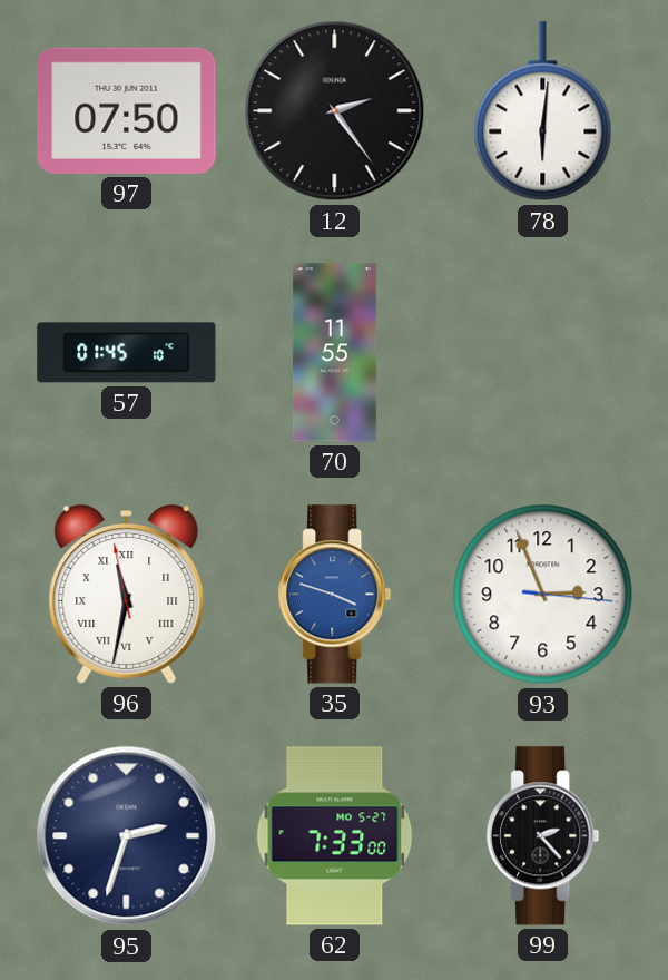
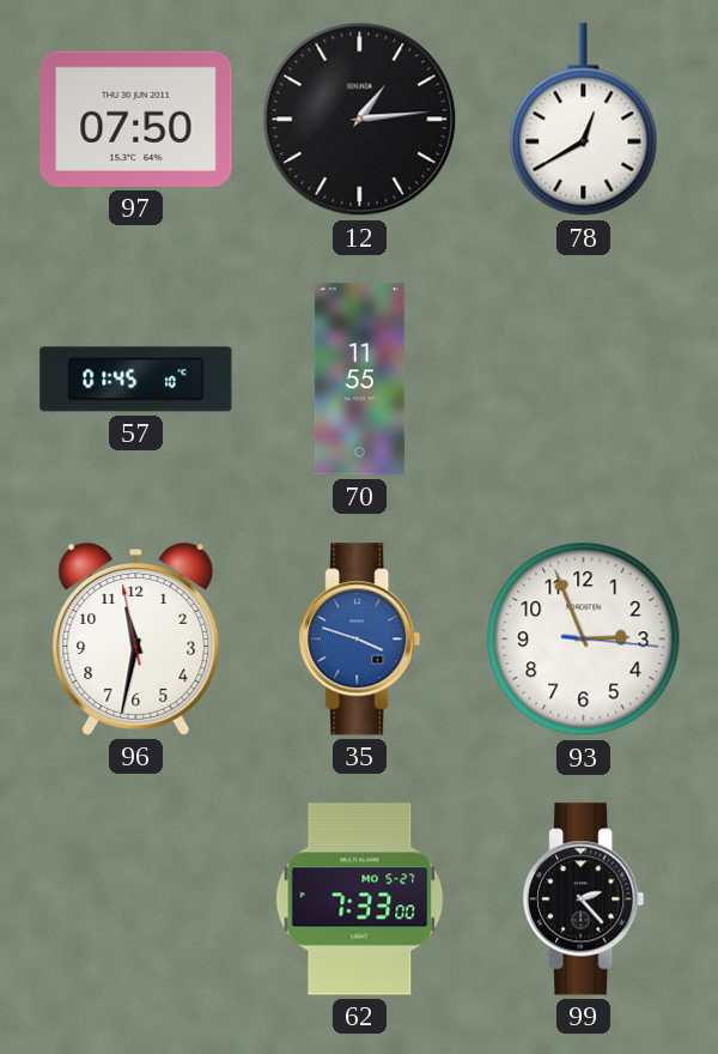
12: 2:24 -> 1:14
78: 6:01 -> 12:40
96 numerals: Roman -> Arabic
95: 2:33 -> none
